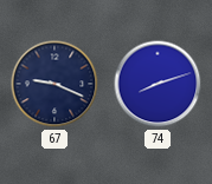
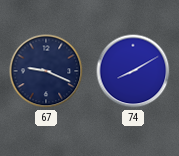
74: 8:12 -> 8:10
